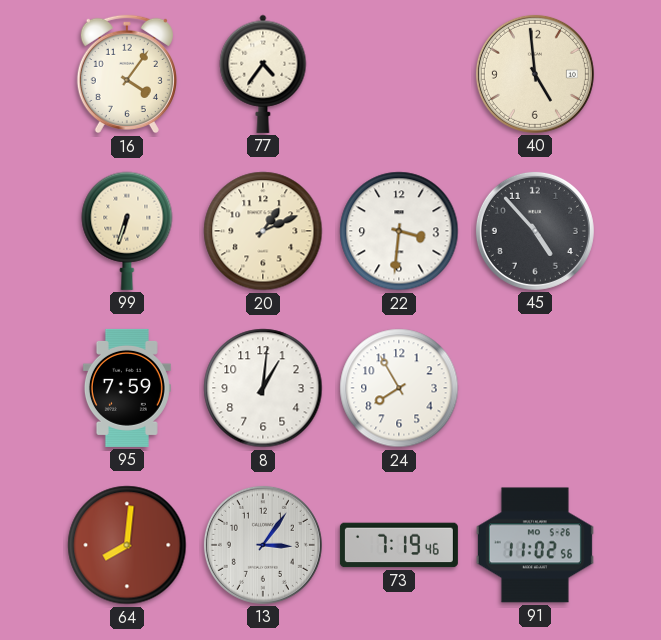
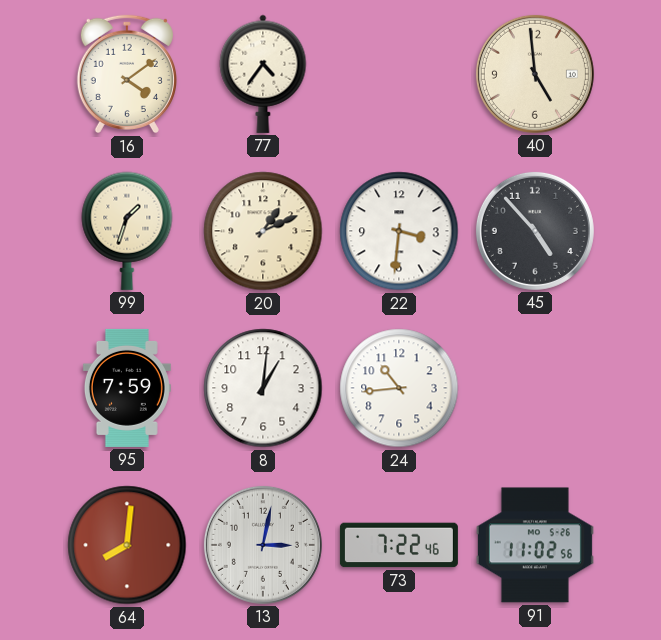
16: 4:06 -> 4:09
99: 6:33 -> 1:33
24: 7:55 -> 10:44
13: 3:06 -> 3:02
73: 7:19 -> 7:22
